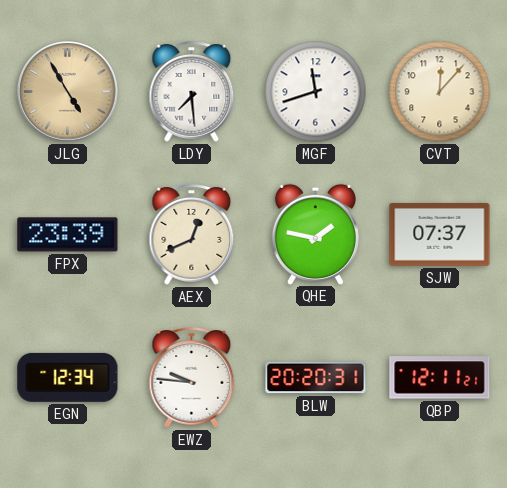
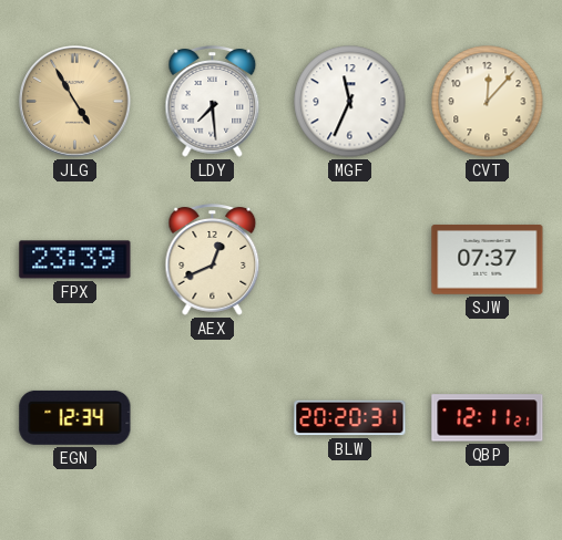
MGF: 11:42 -> 11:34
QHE: 1:47 -> none
EWZ: 9:46 -> none
